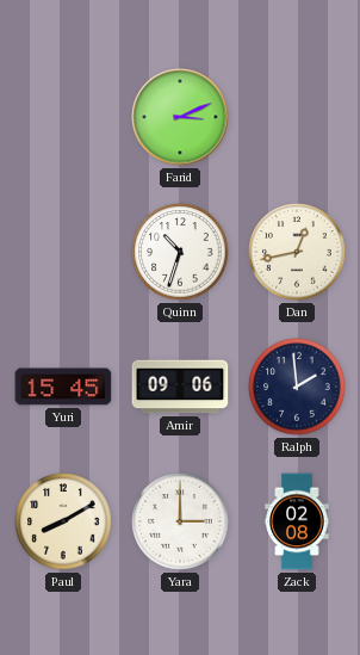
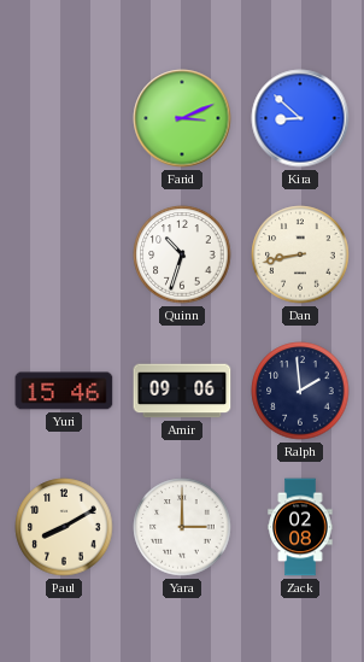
Kira: none -> 8:52
Dan: 12:43 -> 8:43
Yuri: 15:45 -> 15:46
